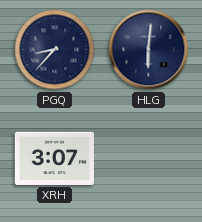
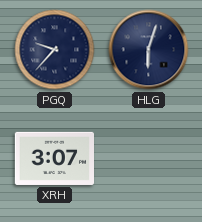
PGQ: 8:37 -> 9:37
HLG: 6:01 -> 6:03
